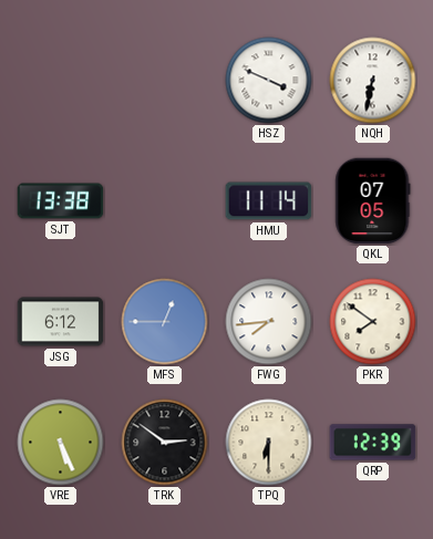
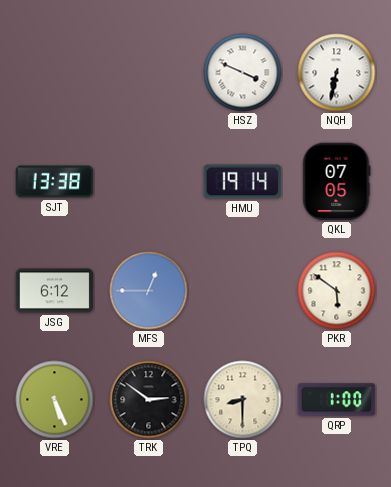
HMU: 11:14 -> 19:14
FWG: 7:44 -> none
PKR: 7:51 -> 5:51
TPQ: 6:30 -> 8:30
QRP: 12:39 -> 1:00
